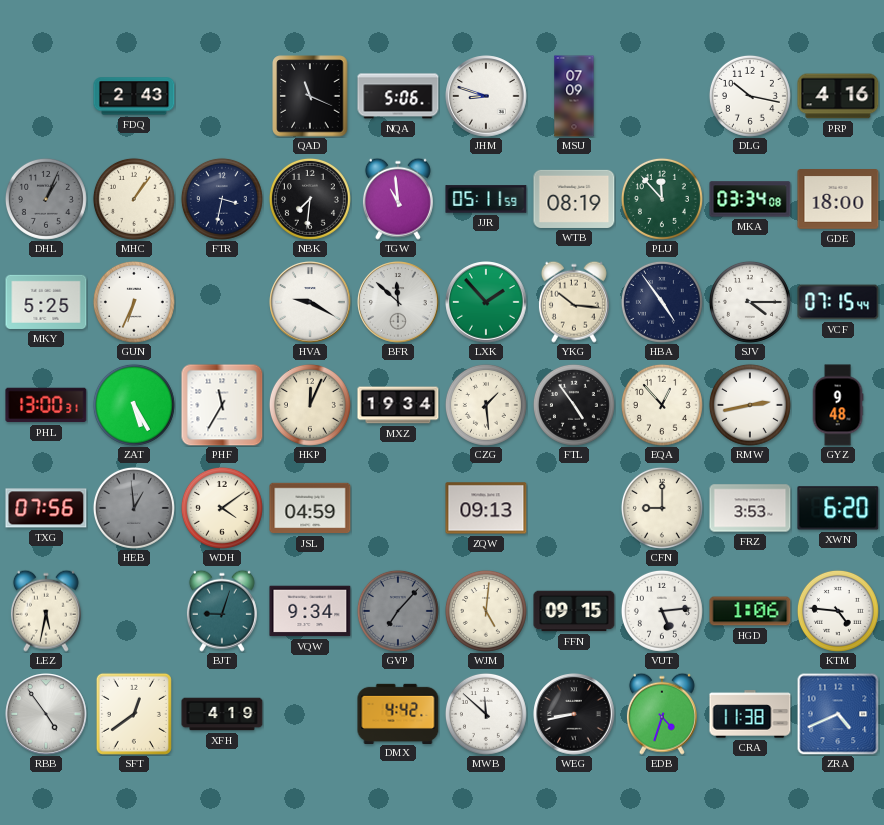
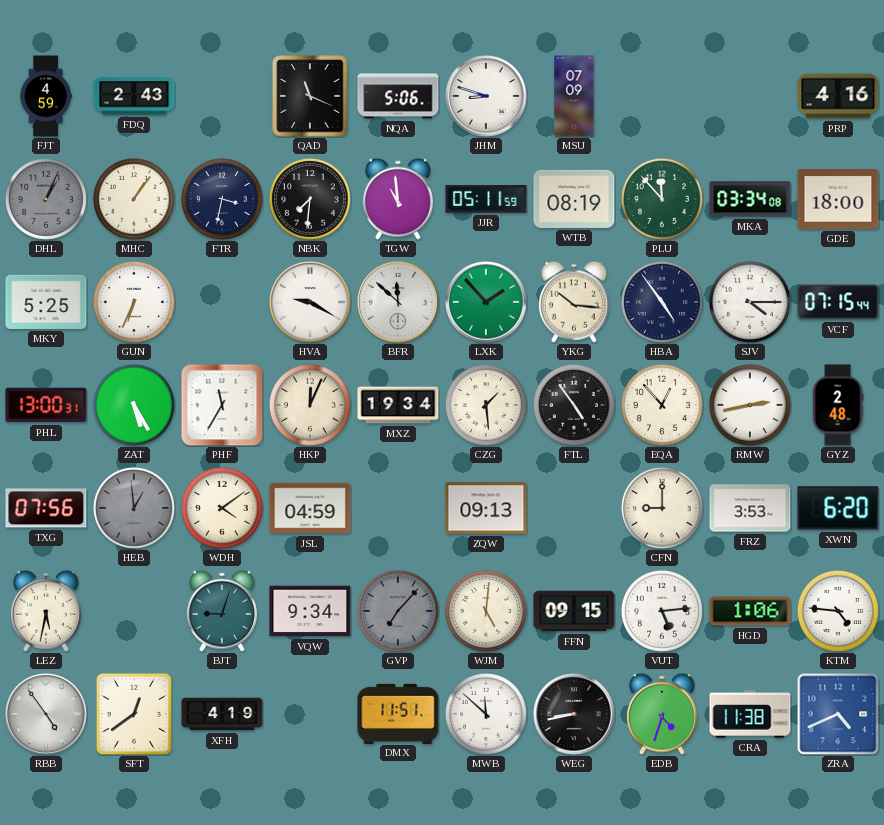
FJT: none -> 4:59
DLG: 10:17 -> none
GYZ: 9:48 -> 2:48
DMX: 4:42 -> 11:51
